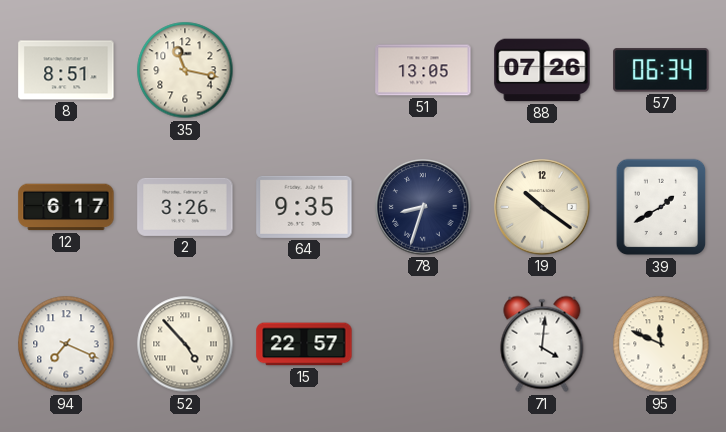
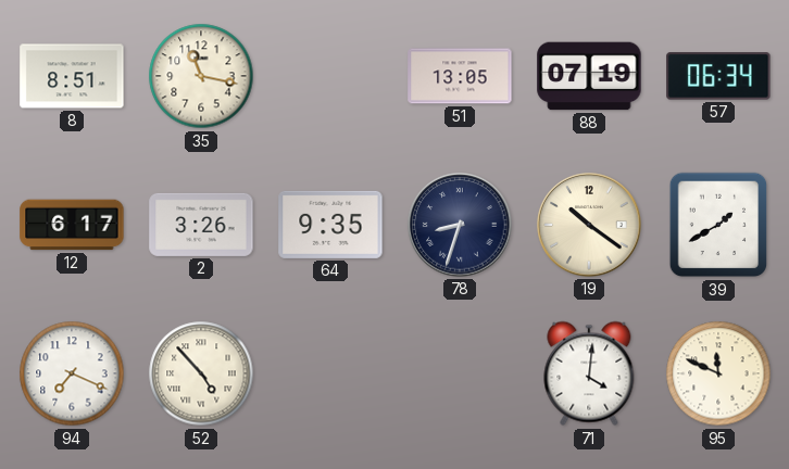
88: 07:26 -> 07:19
15: 22:57 -> none
